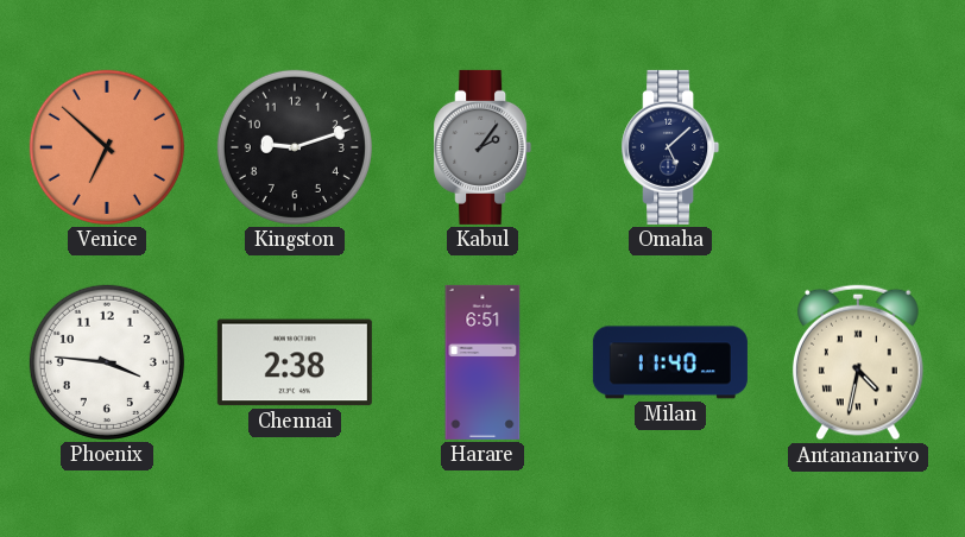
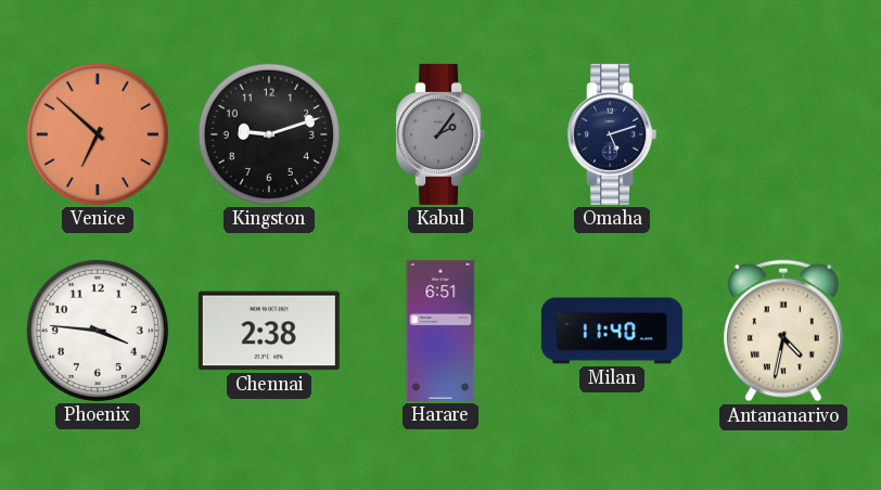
Omaha: 5:08 -> 5:12
